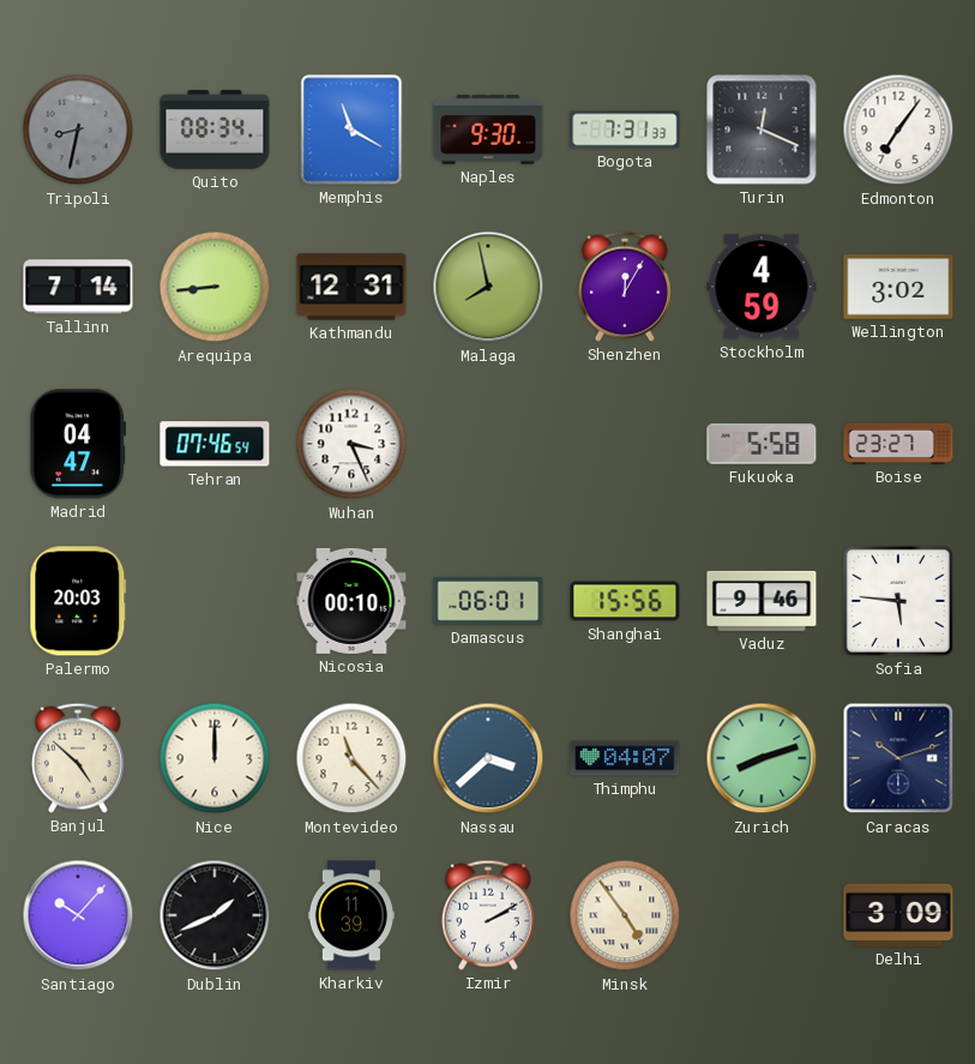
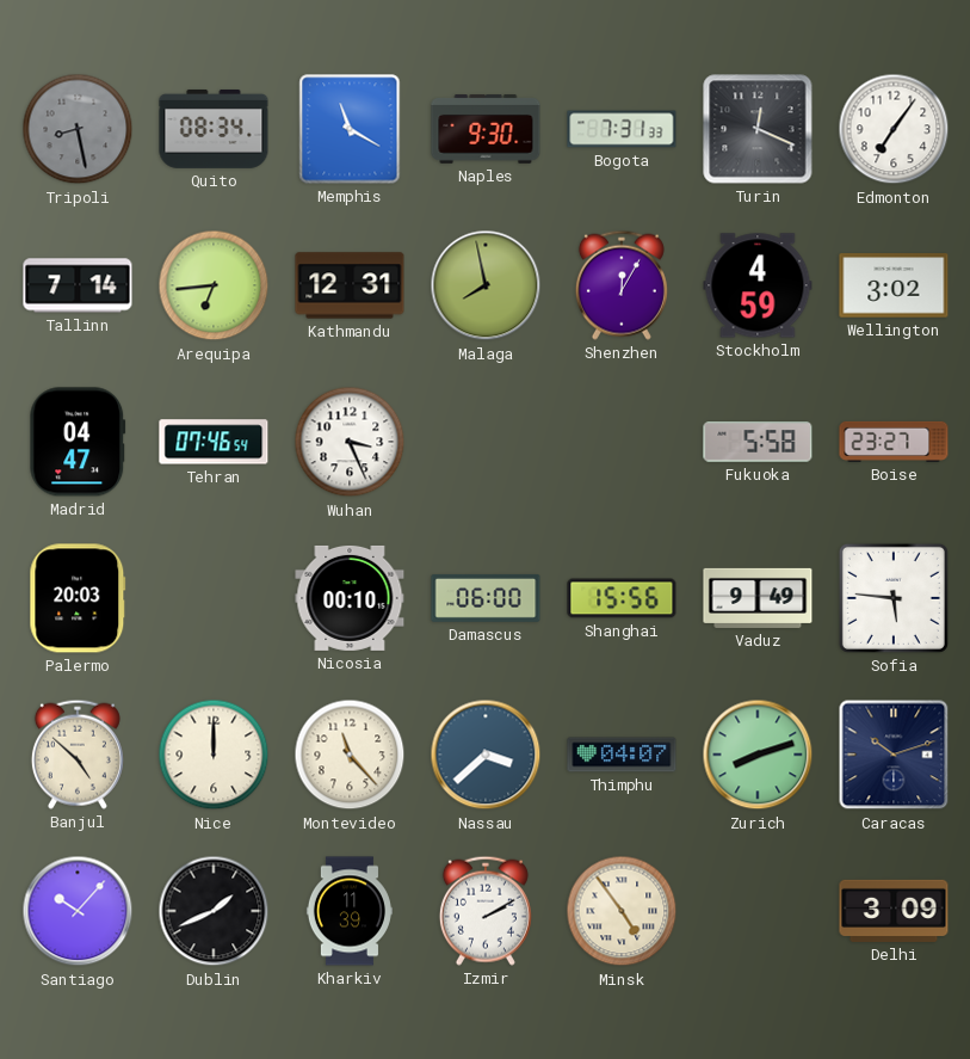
Tripoli: 8:32 -> 8:28
Arequipa: 8:44 -> 6:44
Damascus: 06:01 -> 06:00
Vaduz: 9:46 -> 9:49
